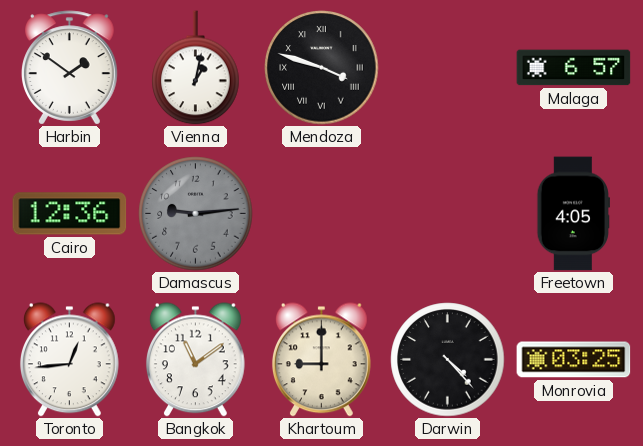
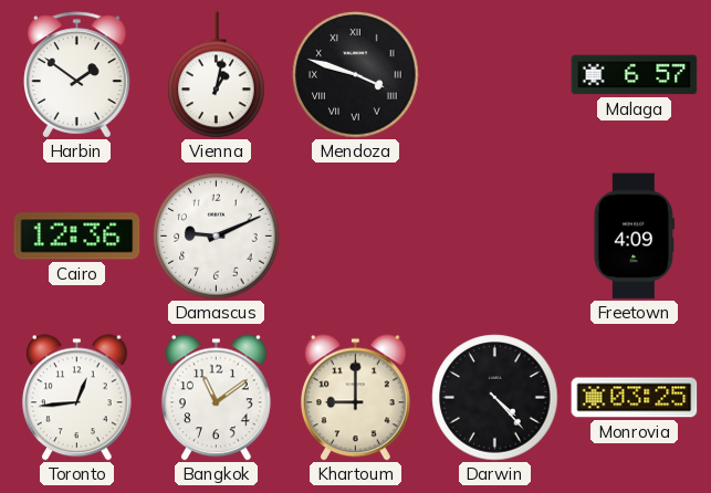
Damascus: 9:14 -> 9:11
Damascus dial: grey -> white
Freetown: 4:05 -> 4:09
